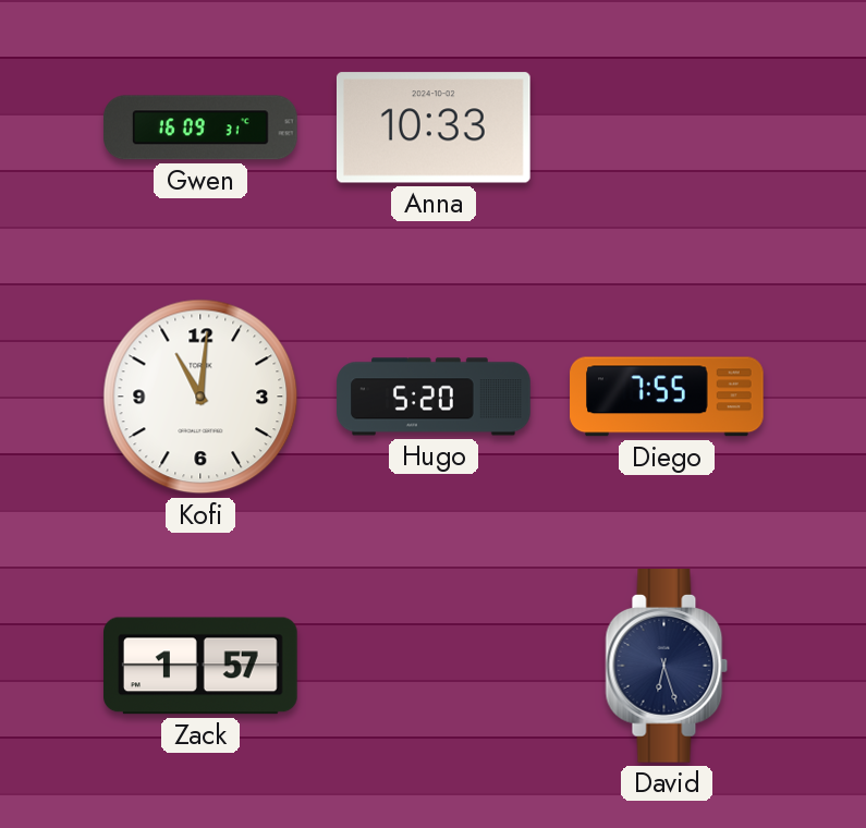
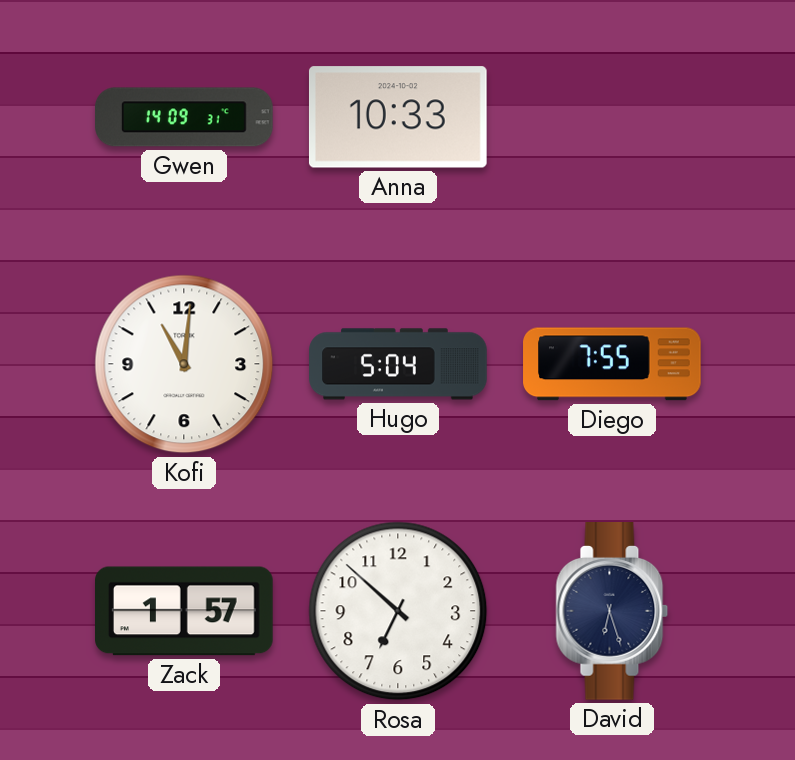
Gwen: 16:09 -> 14:09
Hugo: 5:20 -> 5:04
Rosa: none -> 6:52
